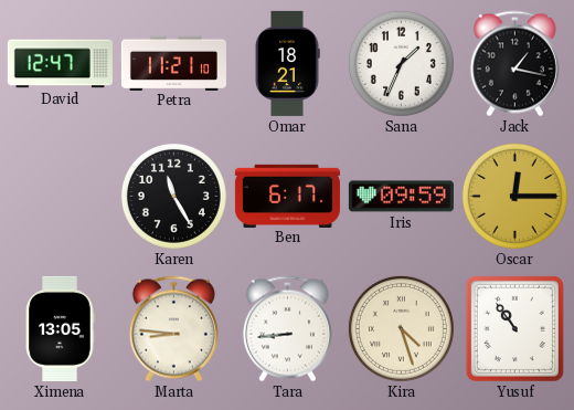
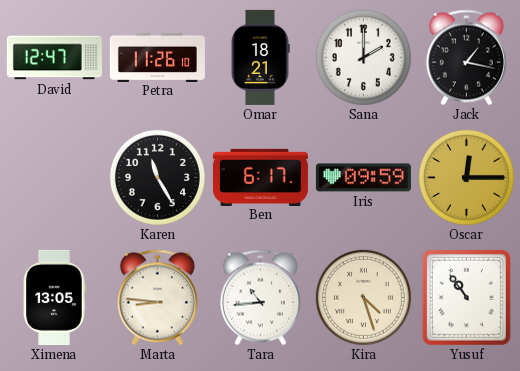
Petra: 11:21 -> 11:26
Sana: 1:34 -> 2:00
Tara: 8:44 -> 10:44
